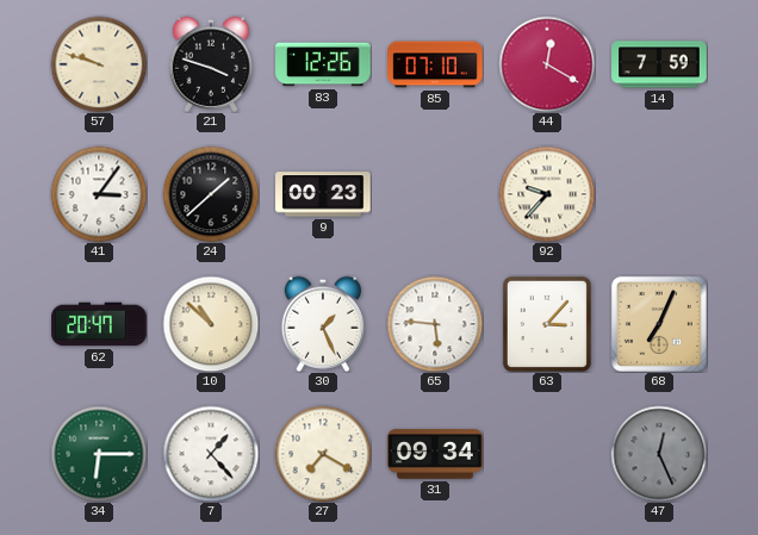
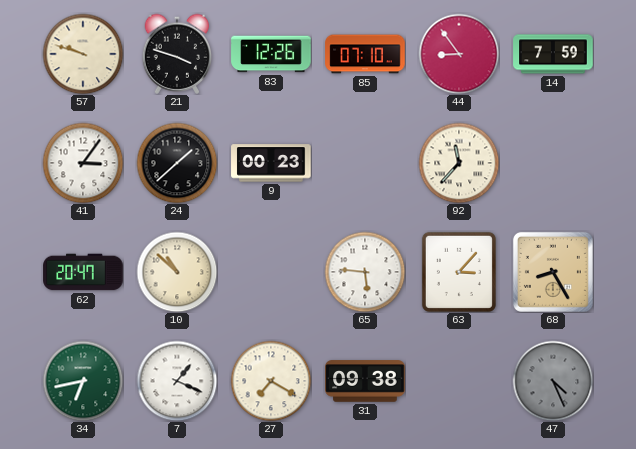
44: 12:20 -> 8:54
92: 9:37 -> 11:37
30: 1:26 -> none
68: 7:04 -> 8:25
34: 6:15 -> 6:43
7: 1:23 -> 1:19
31: 09:34 -> 09:38
47: 12:26 -> 4:26
